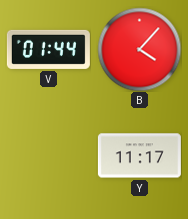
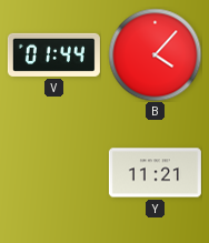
Y: 11:17 -> 11:21
